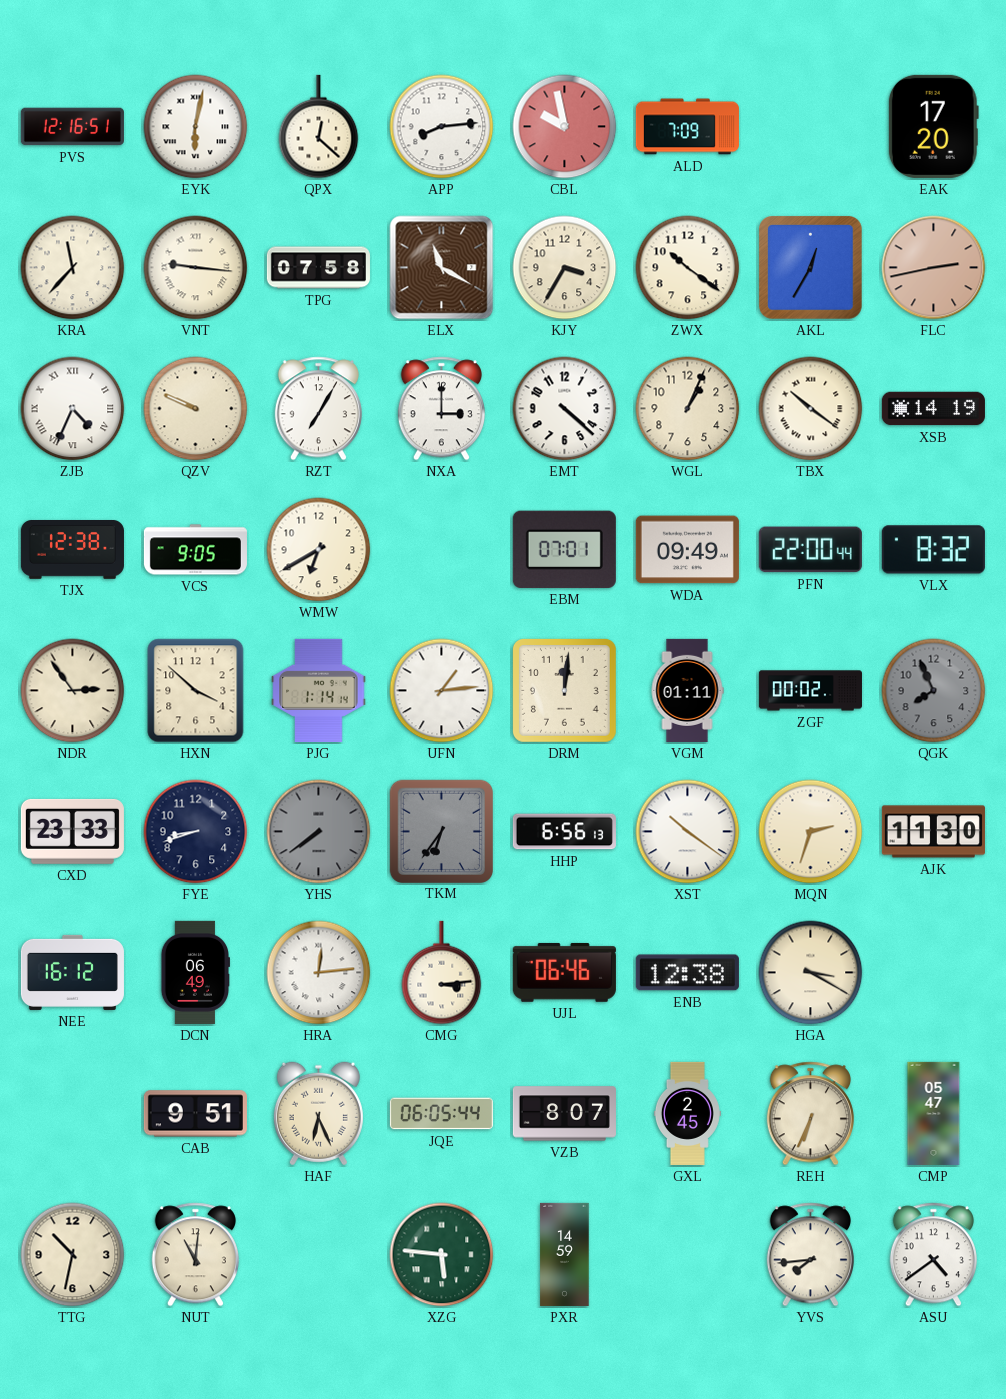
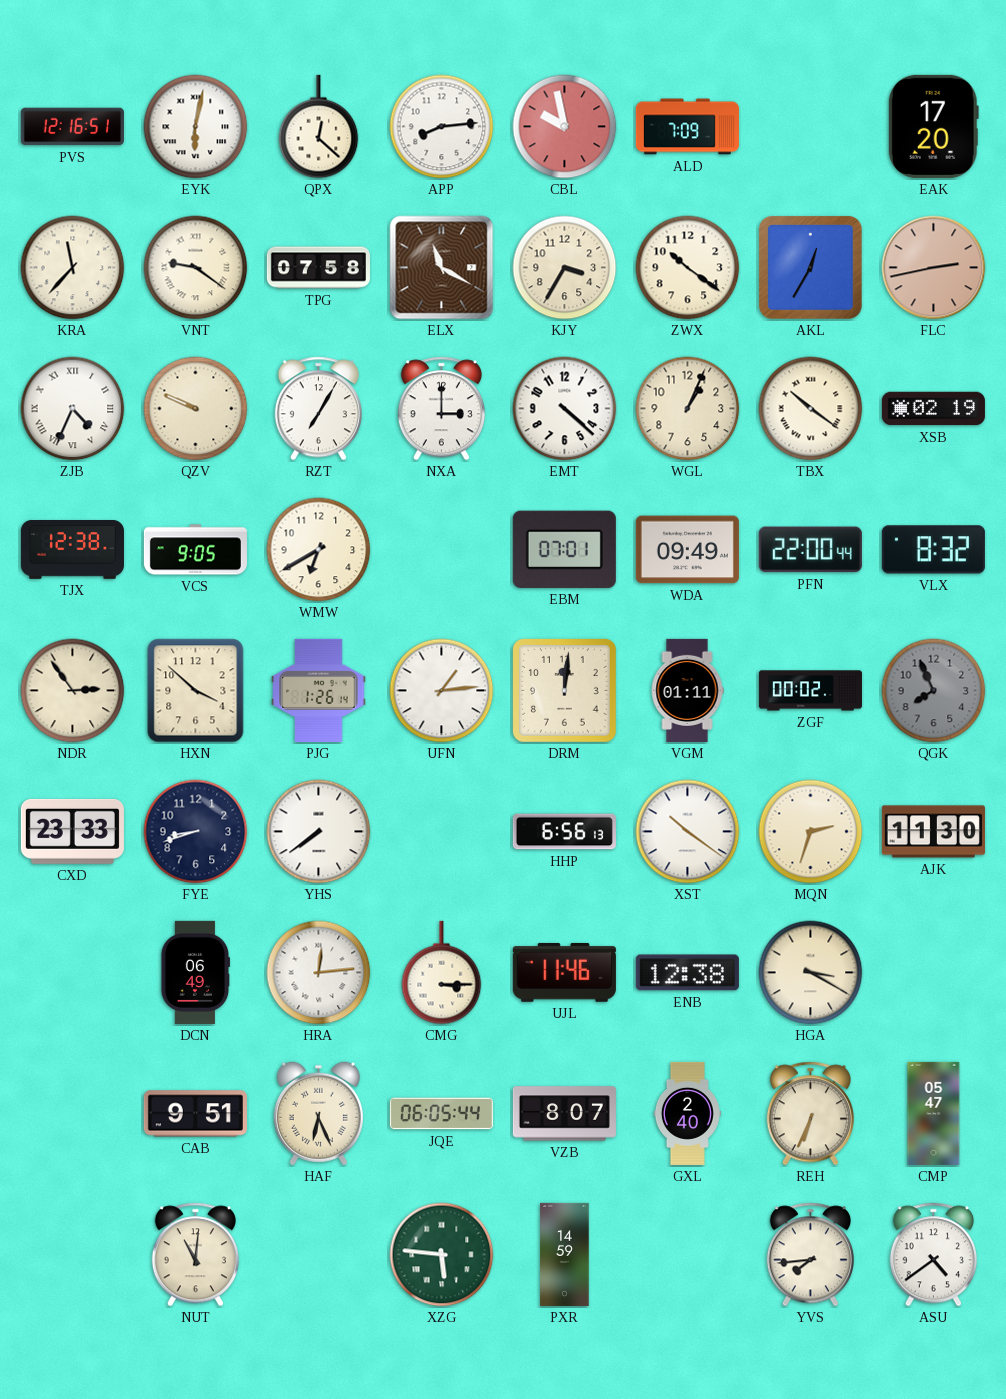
VNT: 9:16 -> 9:21
XSB: 14:19 -> 02:19
PJG: 1:14 -> 1:26
YHS dial: grey -> white
TKM: 6:36 -> none
NEE: 16:12 -> none
CMG: 3:14 -> 3:15
UJL: 06:46 -> 11:46
GXL: 2:45 -> 2:40
TTG: 10:32 -> none
